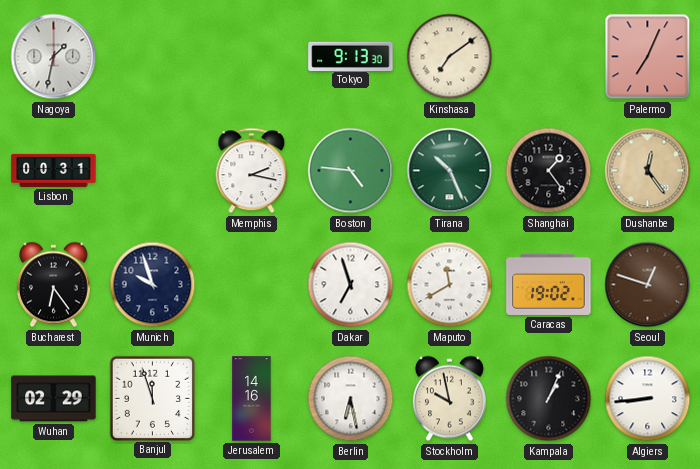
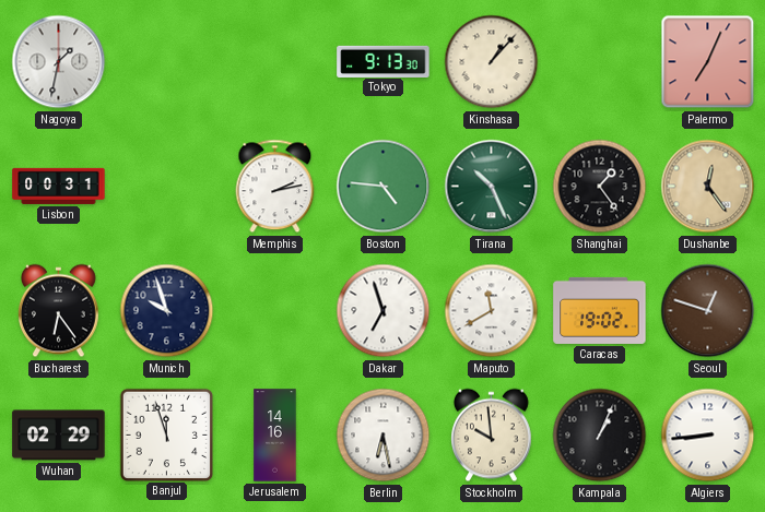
Kinshasa: 7:09 -> 1:07
Memphis: 2:17 -> 2:13
Stockholm: 9:58 -> 9:59
